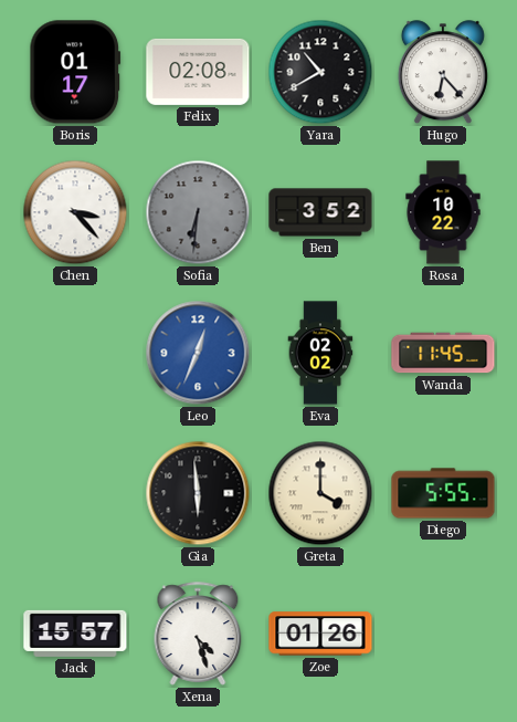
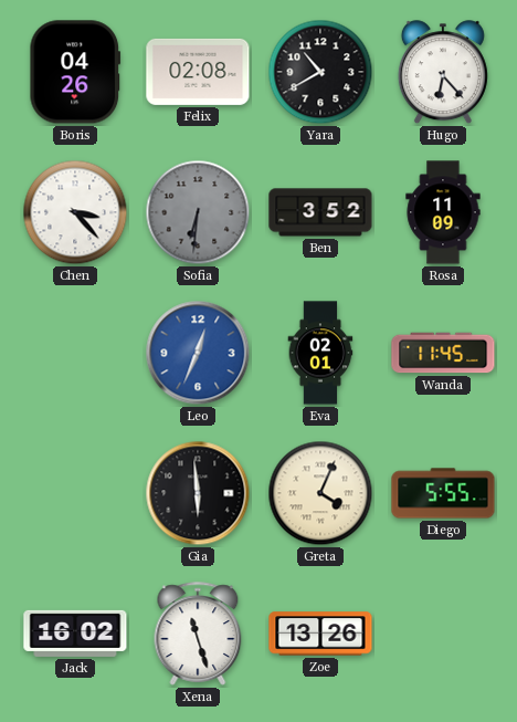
Boris: 01:17 -> 04:26
Rosa: 10:22 -> 11:09
Eva: 02:02 -> 02:01
Greta: 4:00 -> 4:04
Jack: 15:57 -> 16:02
Xena: 4:27 -> 11:27
Zoe: 01:26 -> 13:26
